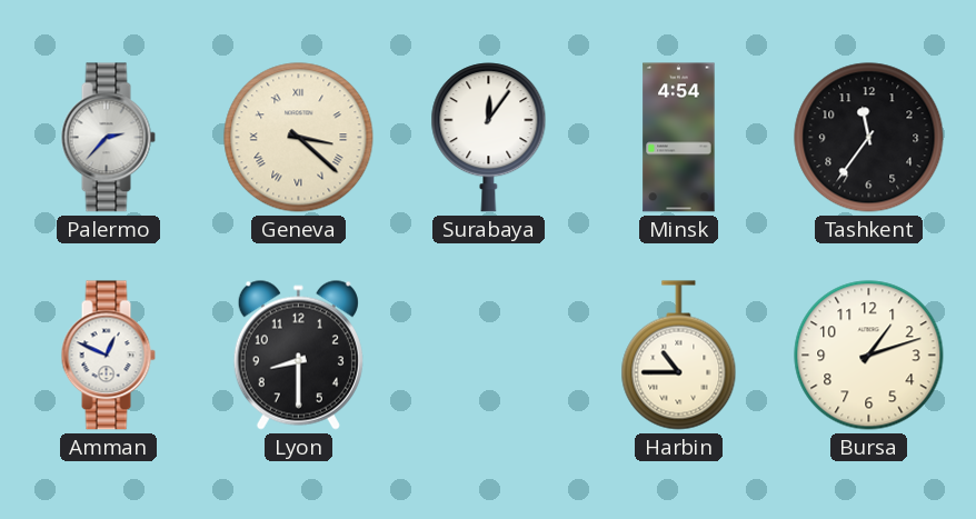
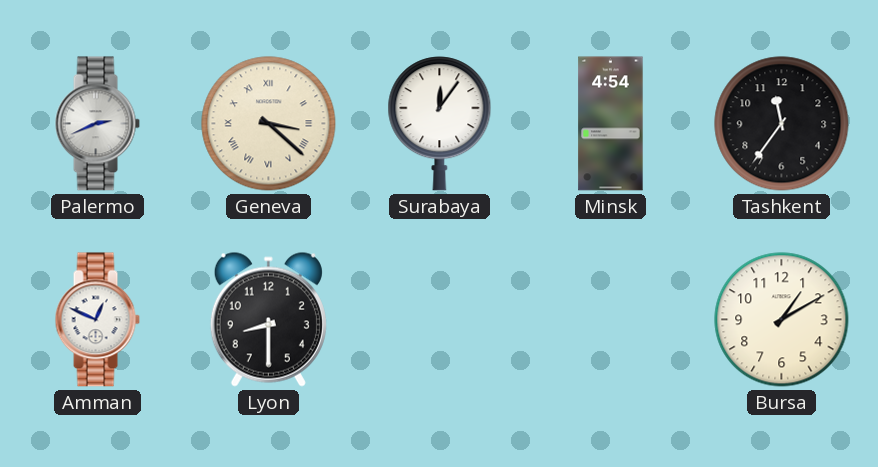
Palermo: 2:37 -> 2:41
Harbin: 10:45 -> none
Bursa: 1:12 -> 1:10
